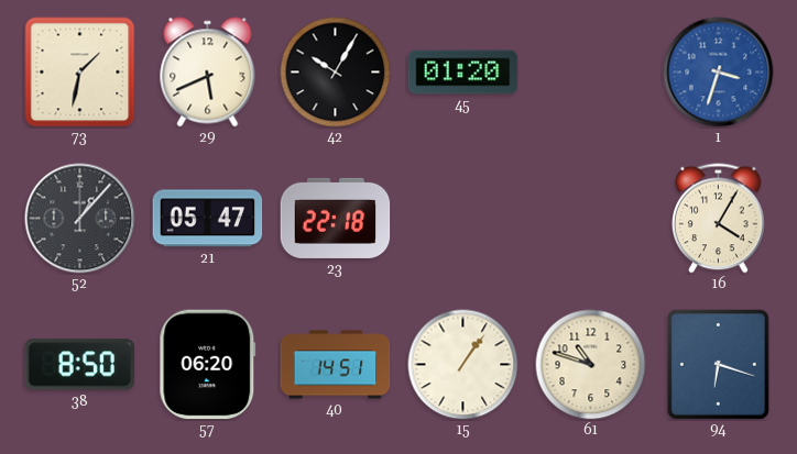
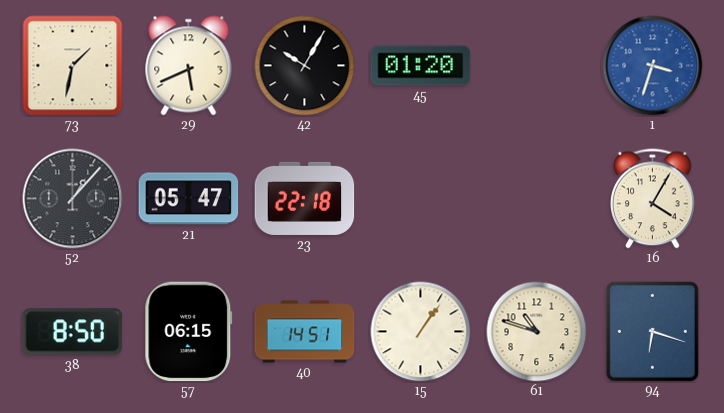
57: 06:20 -> 06:15
